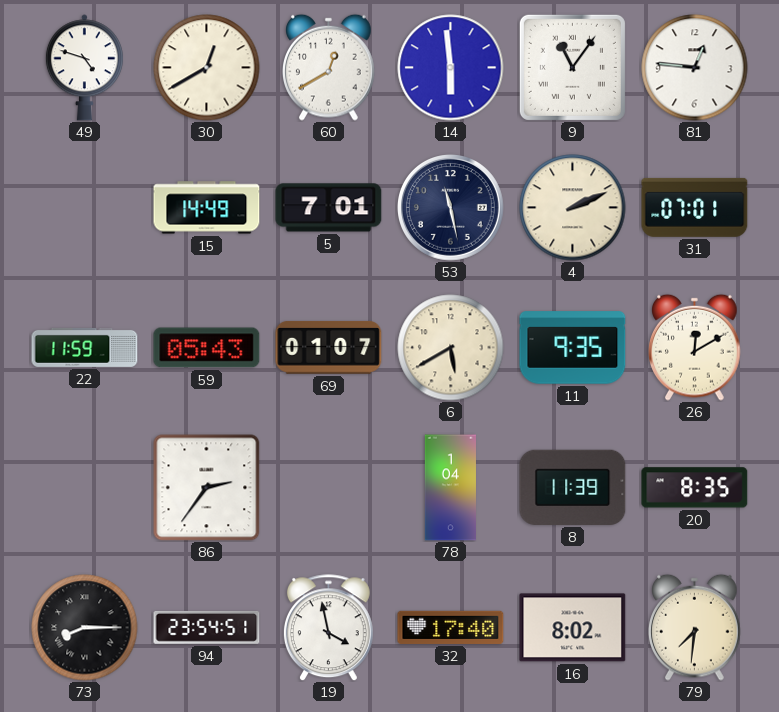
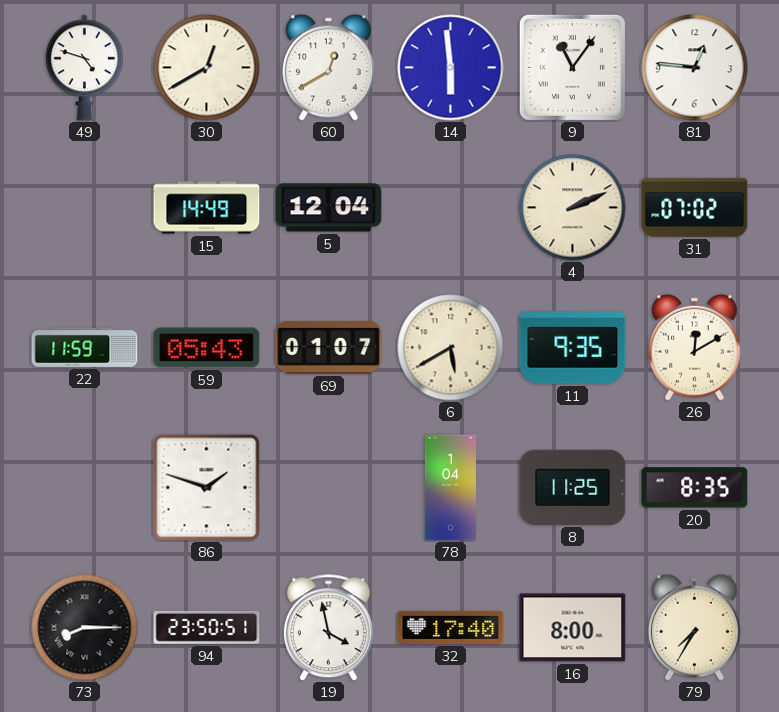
5: 7:01 -> 12:04
53: 11:28 -> none
31: 07:01 -> 07:02
86: 2:36 -> 1:48
8: 11:39 -> 11:25
94: 23:54 -> 23:50
16: 8:02 -> 8:00
79: 7:31 -> 7:35
